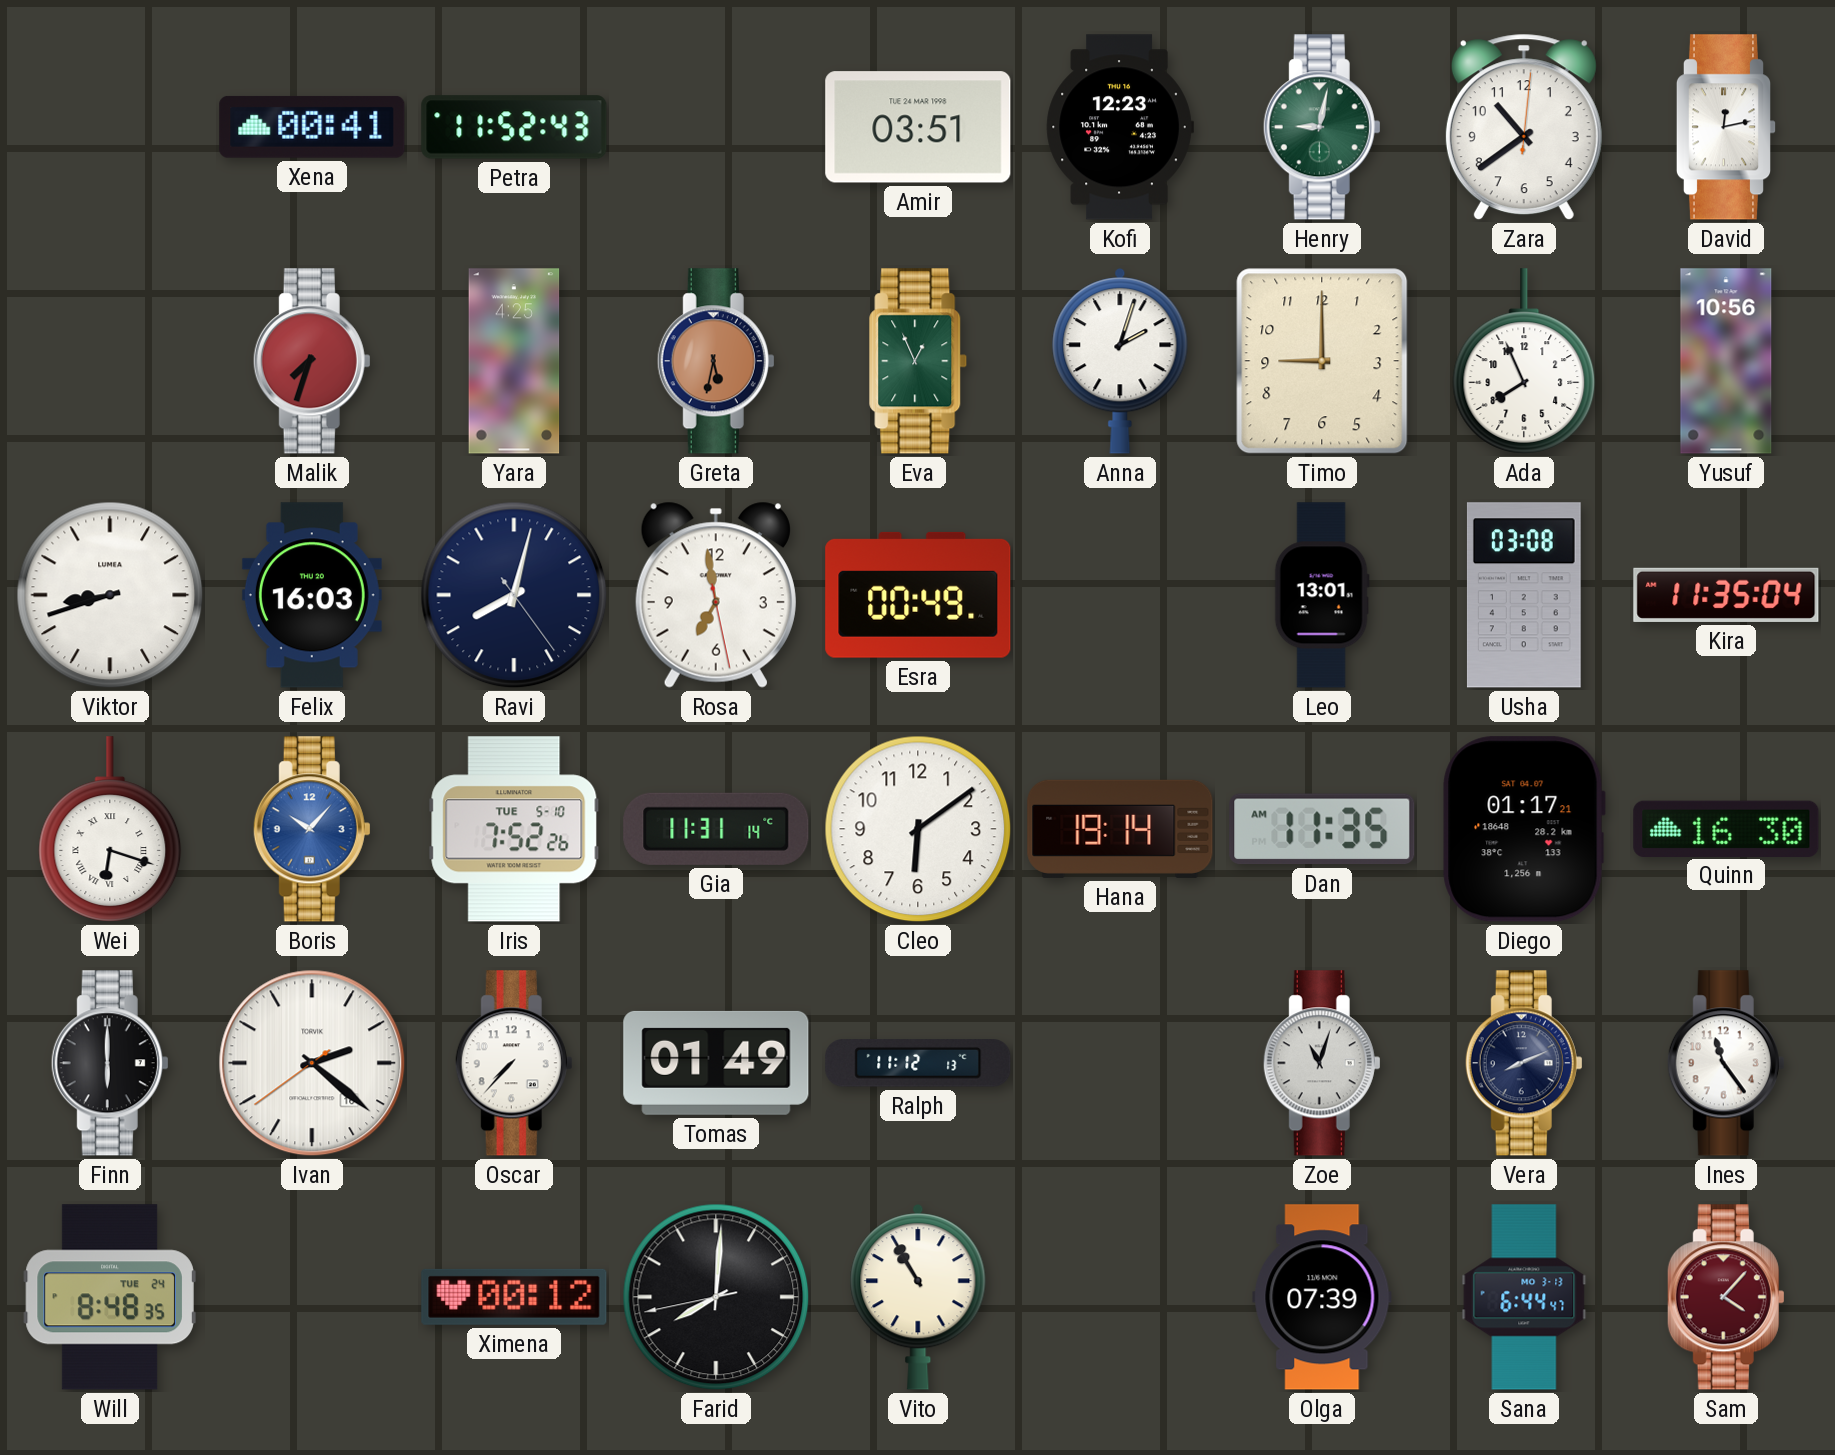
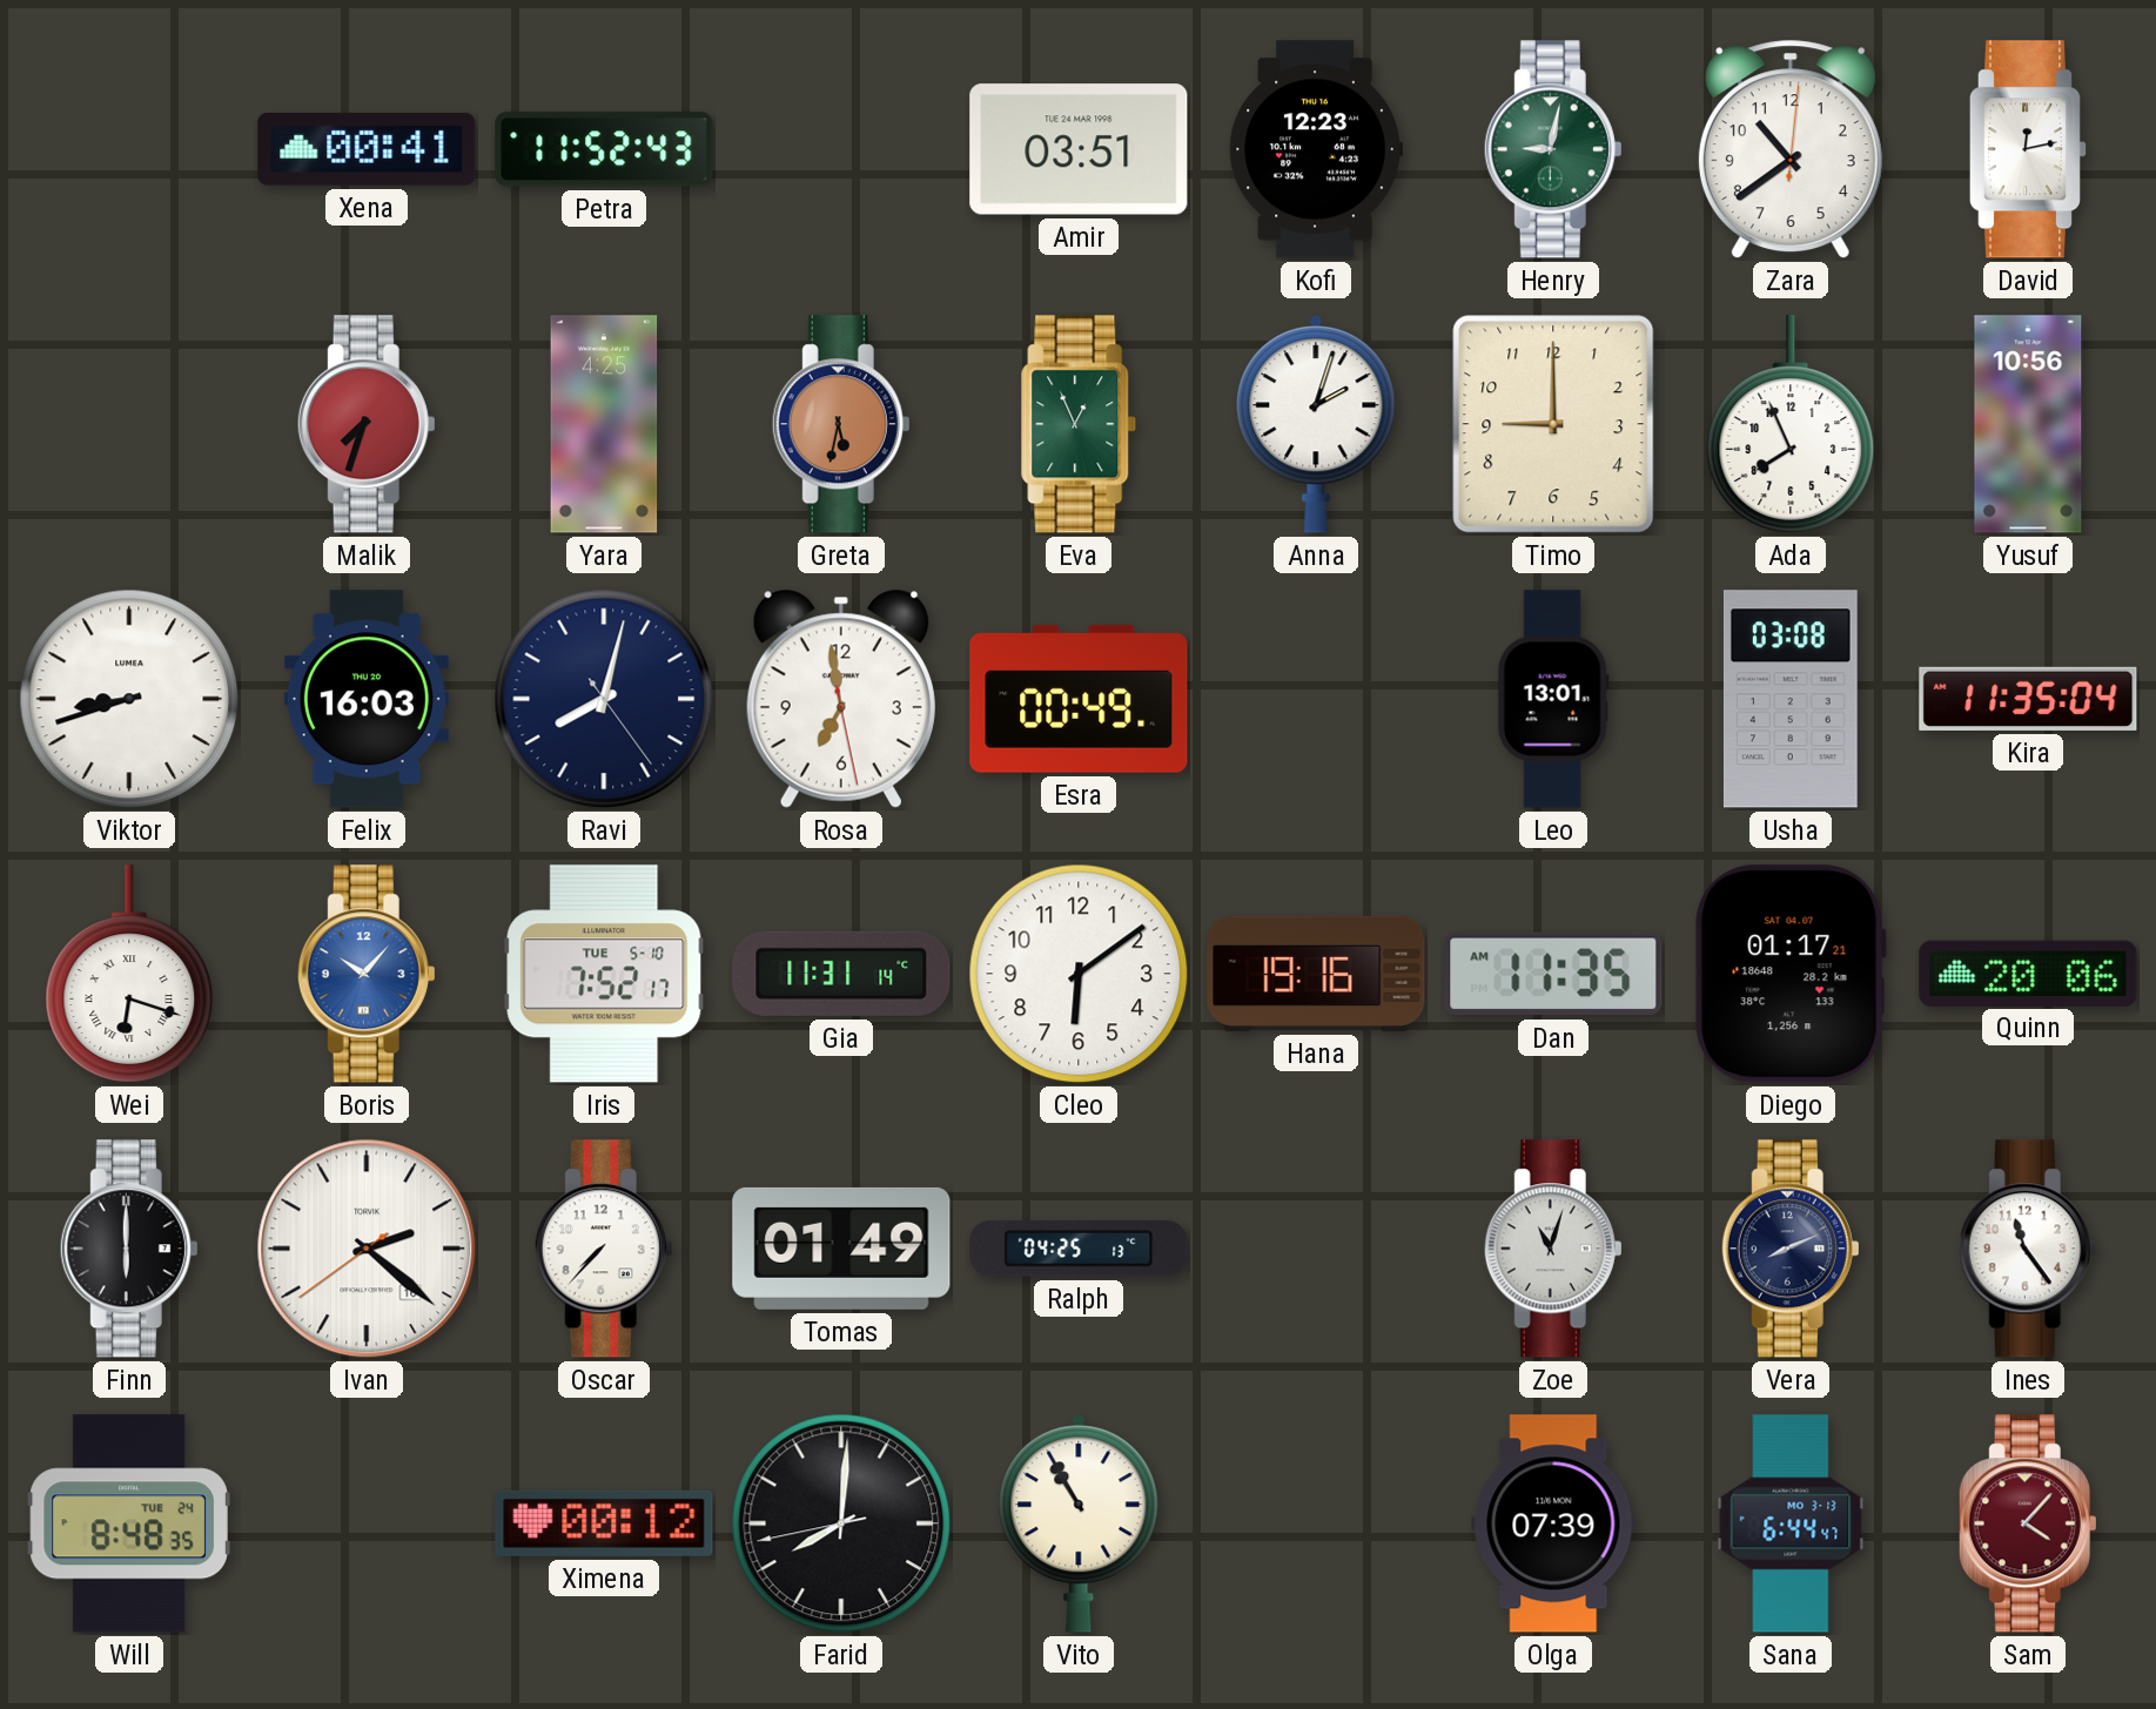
Iris: 7:52:26 -> 7:52:17
Hana: 19:14 -> 19:16
Quinn: 16:30 -> 20:06
Ralph: 11:12 -> 04:25
